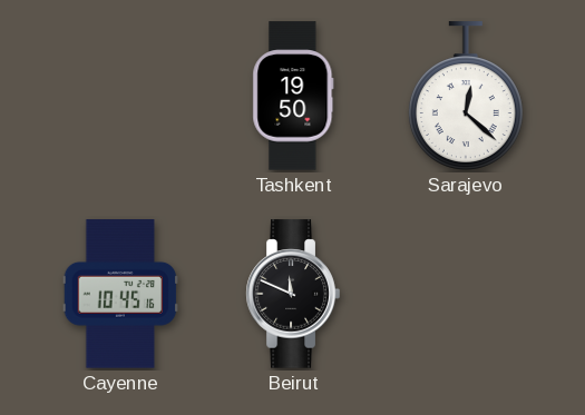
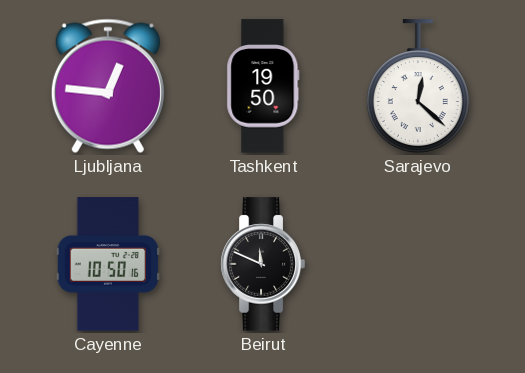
Ljubljana: none -> 12:46
Cayenne: 10:45 -> 10:50
